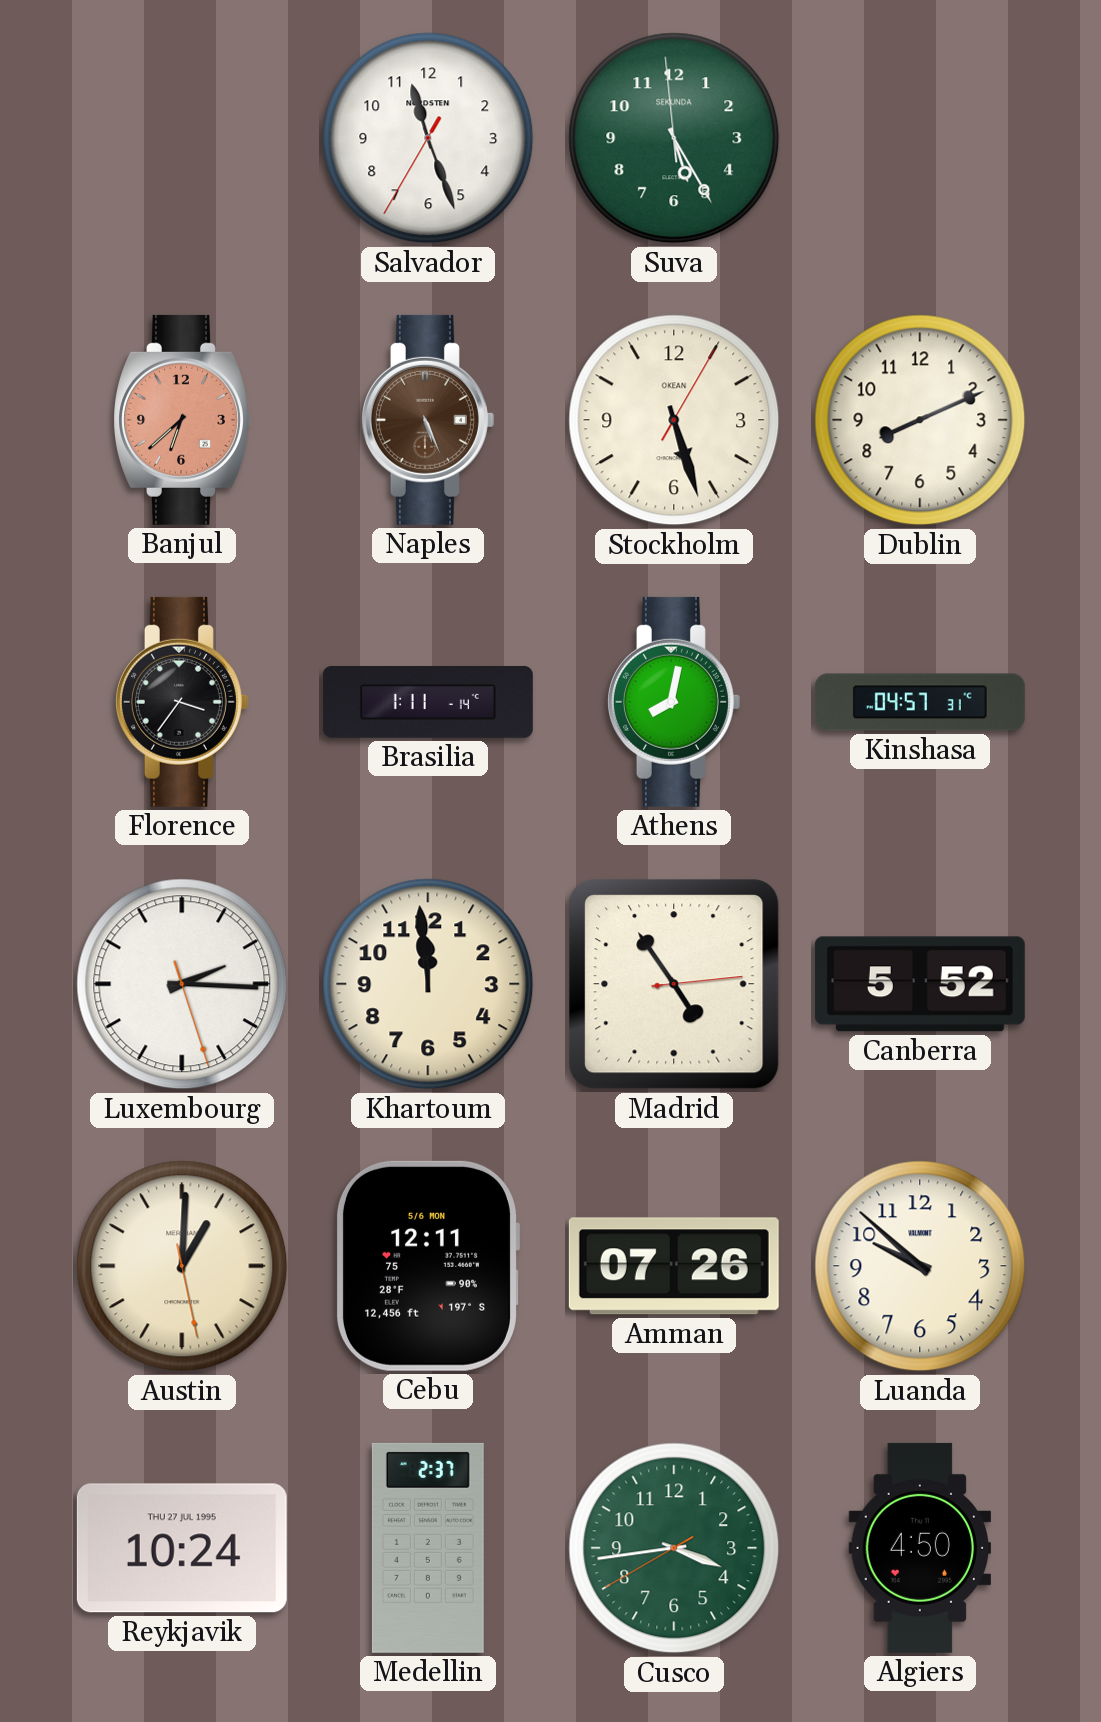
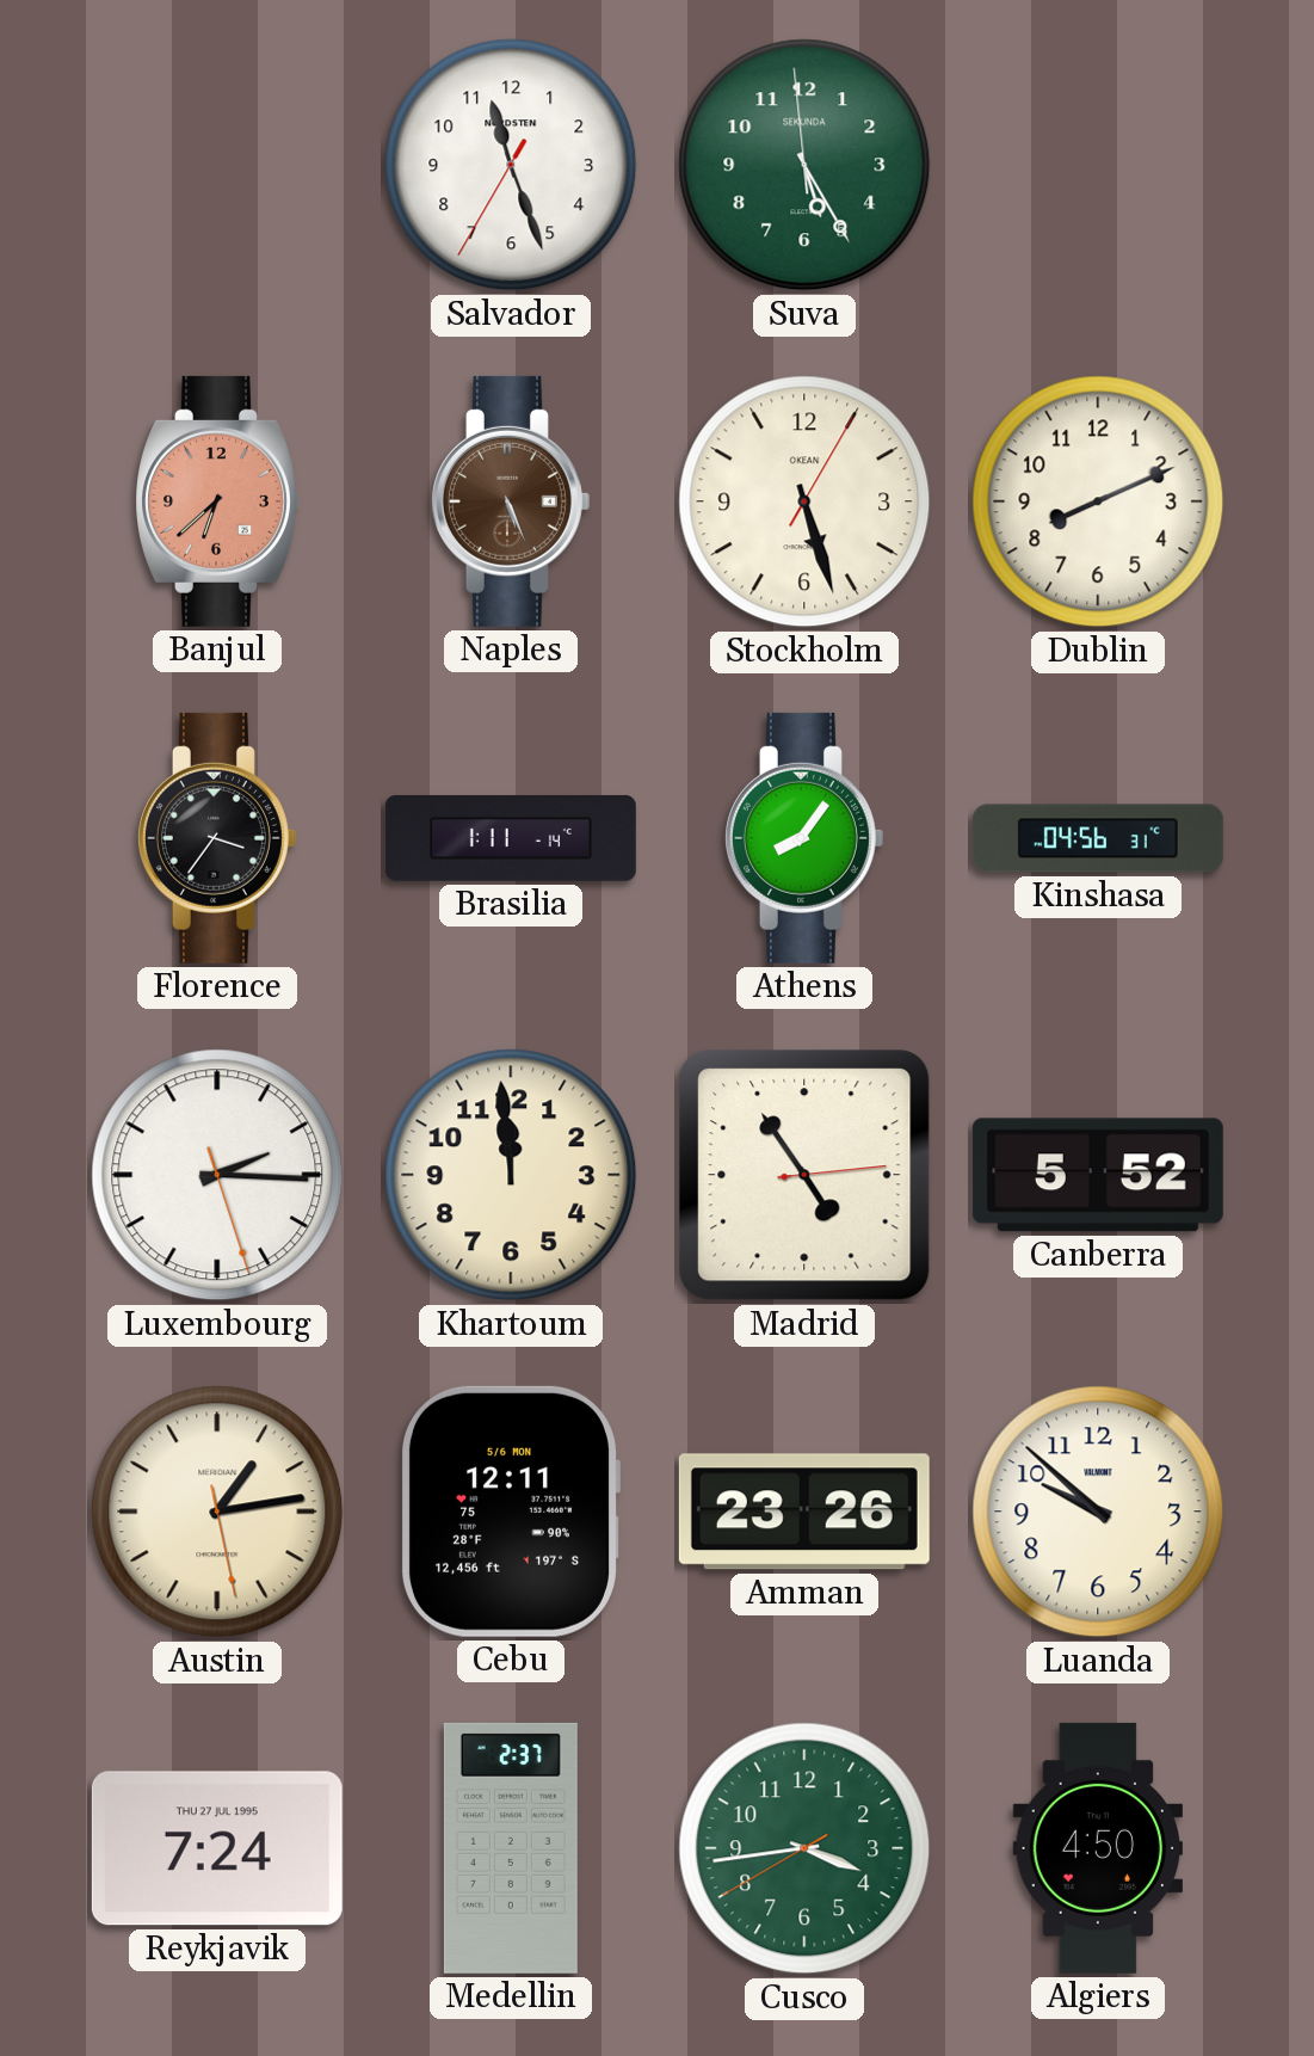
Athens: 8:02 -> 8:06
Kinshasa: 04:57 -> 04:56
Austin: 1:00 -> 1:13
Amman: 07:26 -> 23:26
Reykjavik: 10:24 -> 7:24
